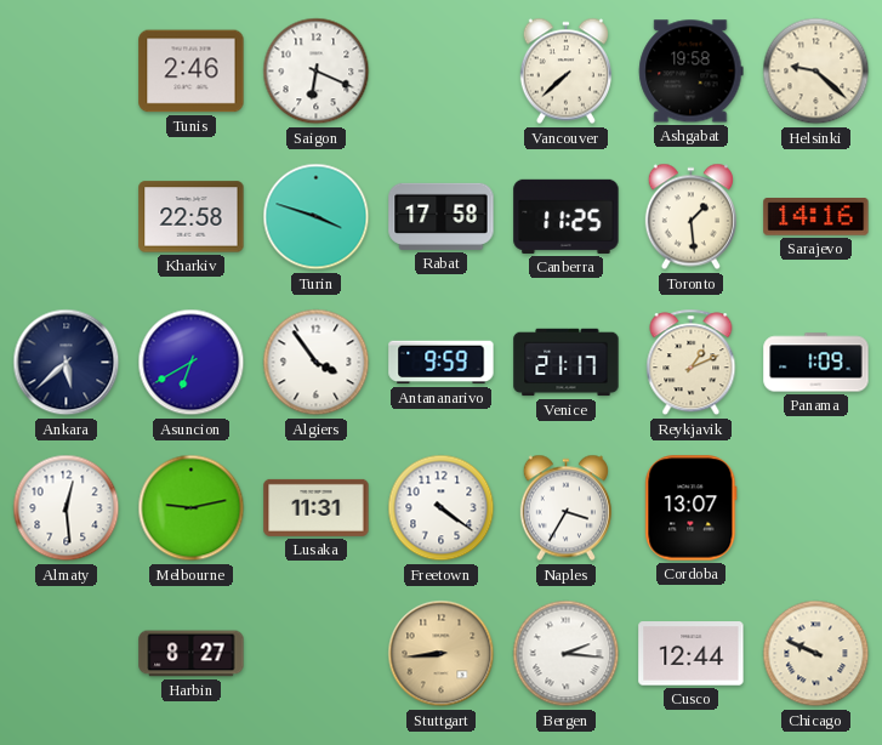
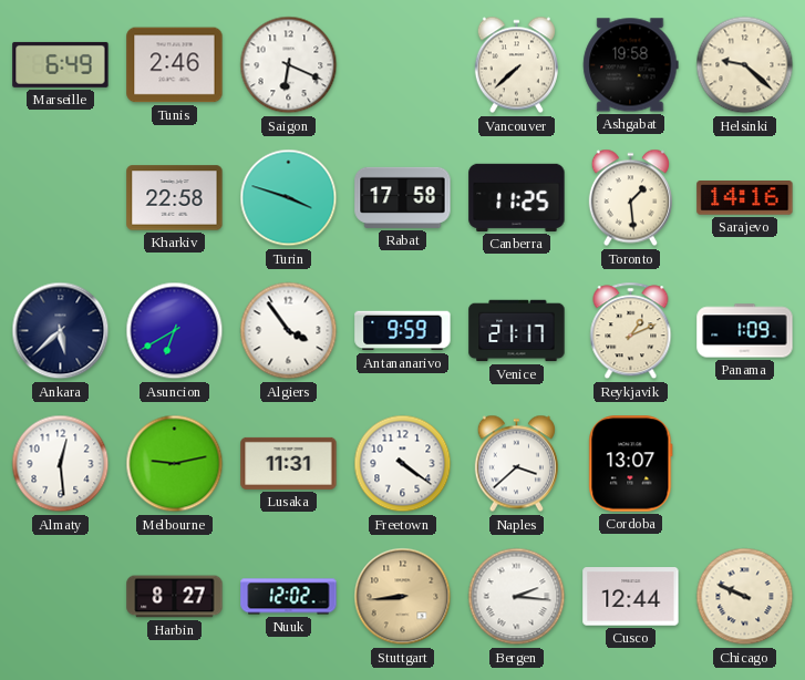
Marseille: none -> 6:49
Naples: 3:35 -> 3:38
Nuuk: none -> 12:02
